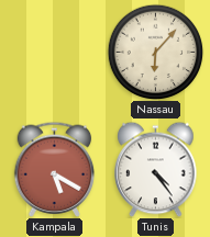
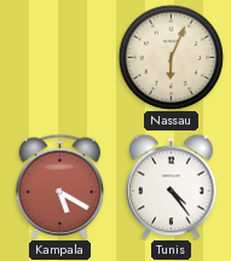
Nassau: 6:07 -> 6:04
